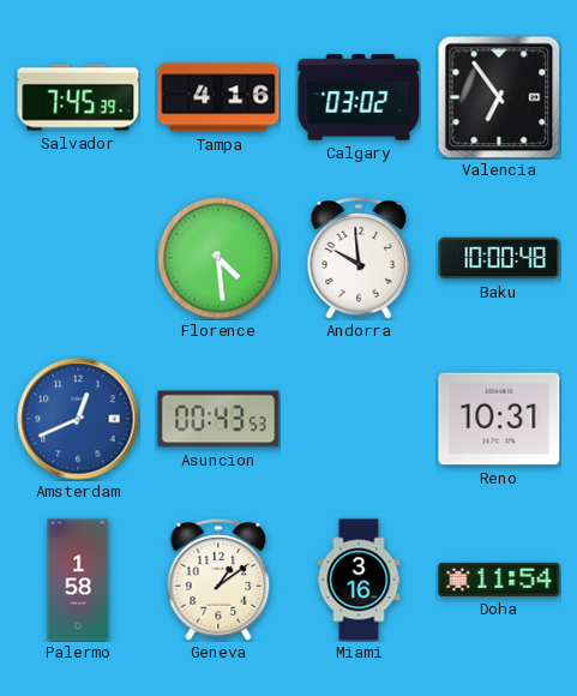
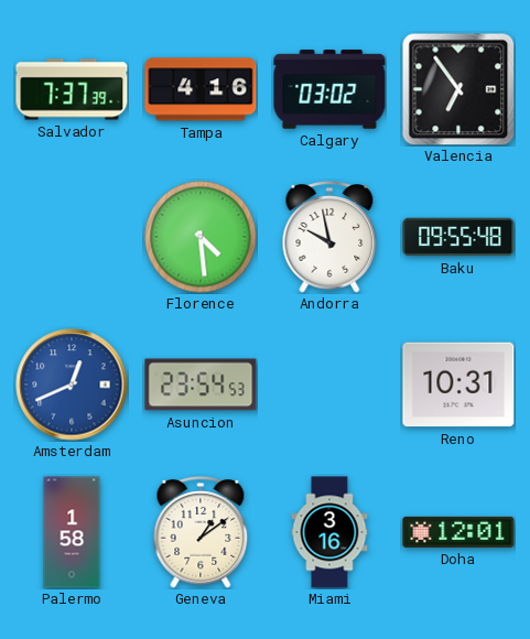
Salvador: 7:45 -> 7:37
Andorra: 9:59 -> 9:58
Baku: 10:00 -> 09:55
Asuncion: 00:43 -> 23:54
Doha: 11:54 -> 12:01
